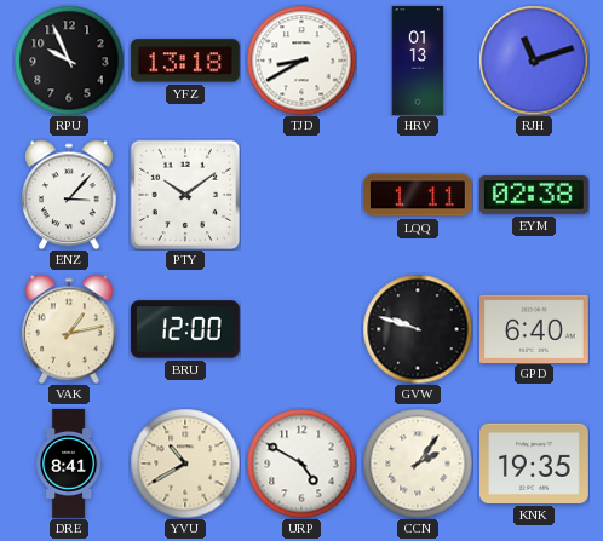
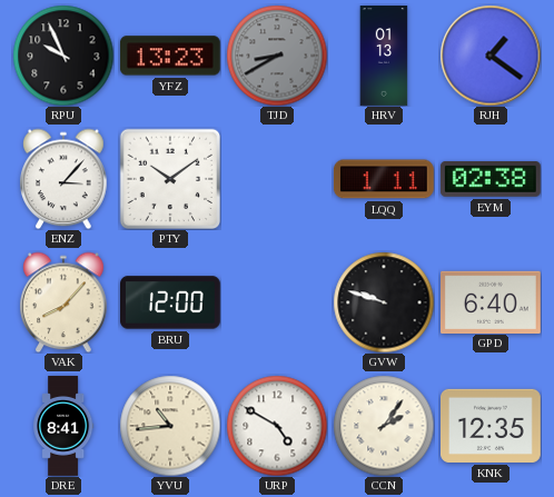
YFZ: 13:18 -> 13:23
TJD dial: white -> grey
RJH: 11:12 -> 1:21
VAK: 1:13 -> 8:07
YVU: 10:40 -> 10:44
KNK: 19:35 -> 12:35
